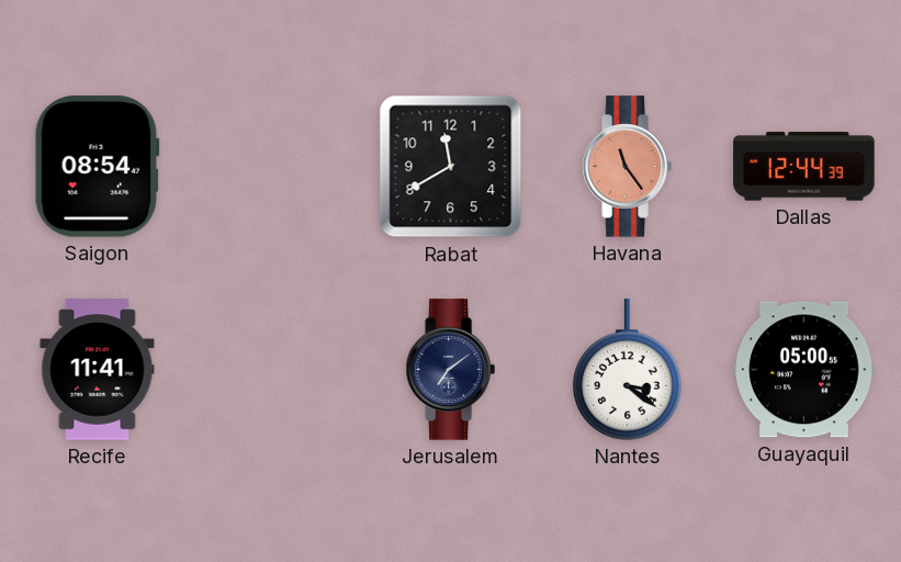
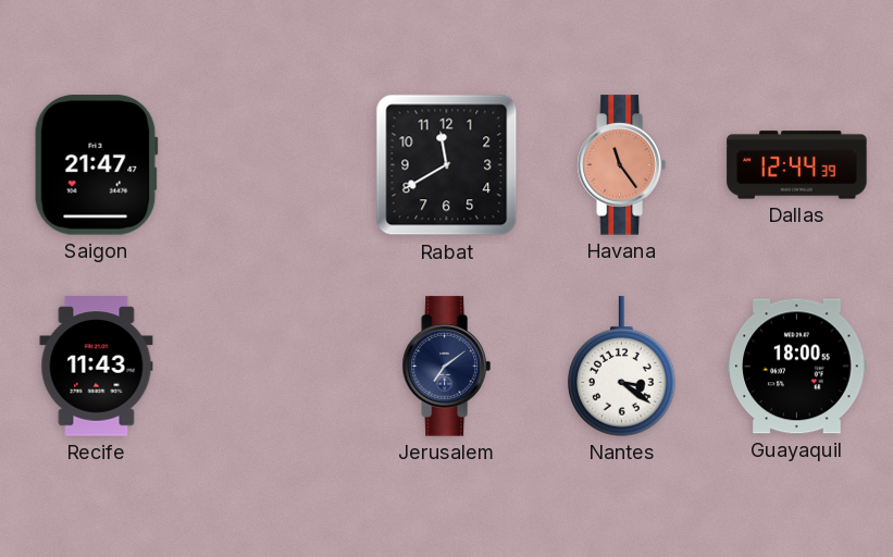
Saigon: 08:54 -> 21:47
Recife: 11:41 -> 11:43
Guayaquil: 05:00 -> 18:00
